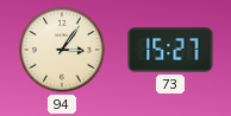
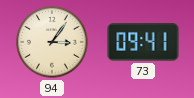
73: 15:27 -> 09:41
